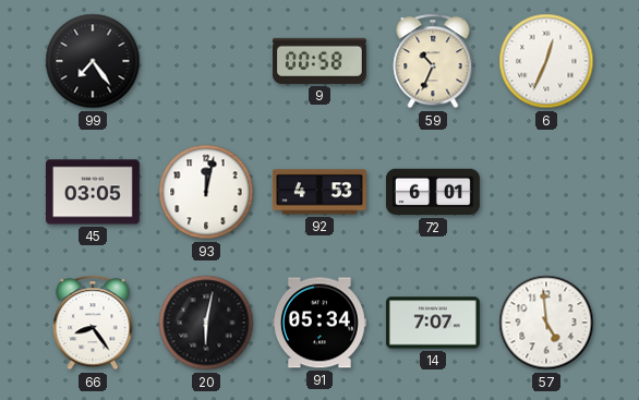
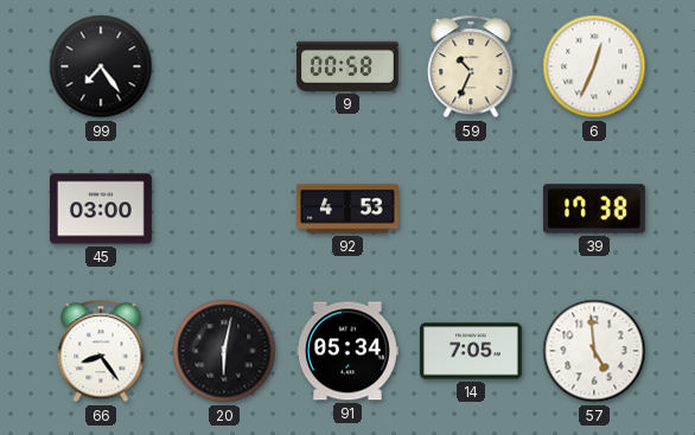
45: 03:05 -> 03:00
93: 12:02 -> none
72: 6:01 -> none
39: none -> 17:38
14: 7:07 -> 7:05
